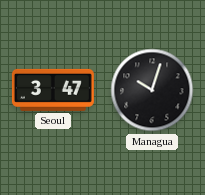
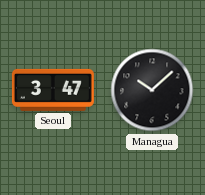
Managua: 10:03 -> 10:08
